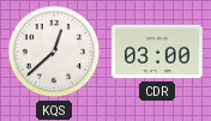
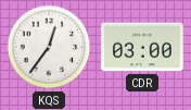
KQS: 12:38 -> 12:36
